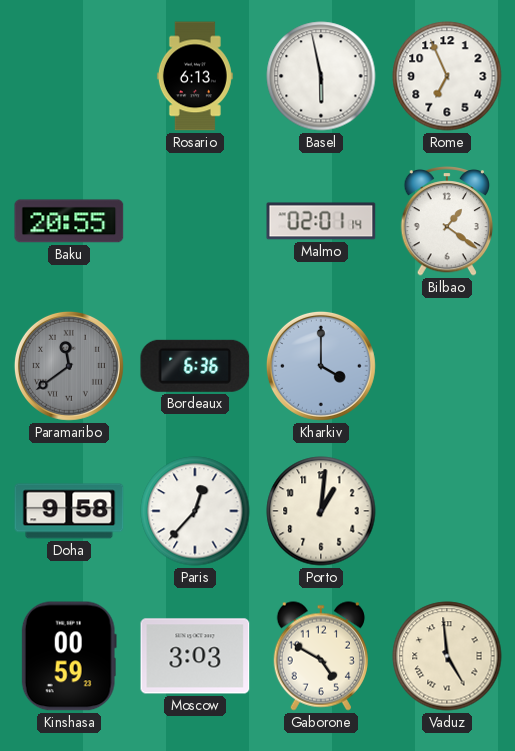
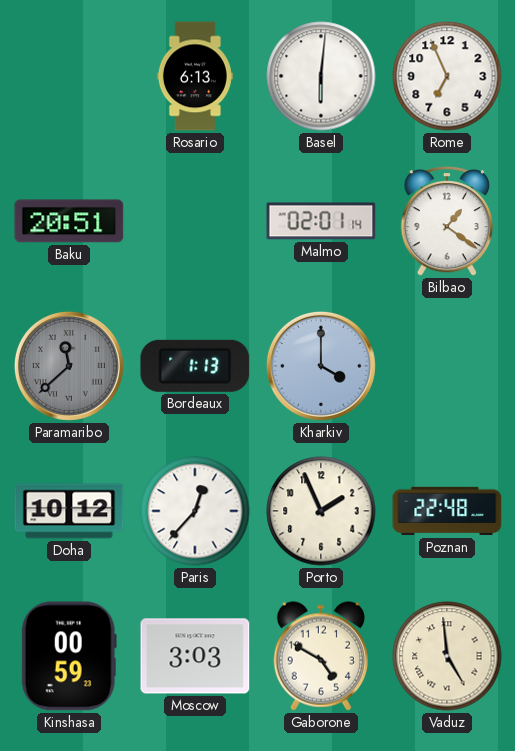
Basel: 5:58 -> 6:01
Baku: 20:55 -> 20:51
Paramaribo: 11:39 -> 11:38
Bordeaux: 6:36 -> 1:13
Doha: 9:58 -> 10:12
Porto: 1:01 -> 1:56
Poznan: none -> 22:48
